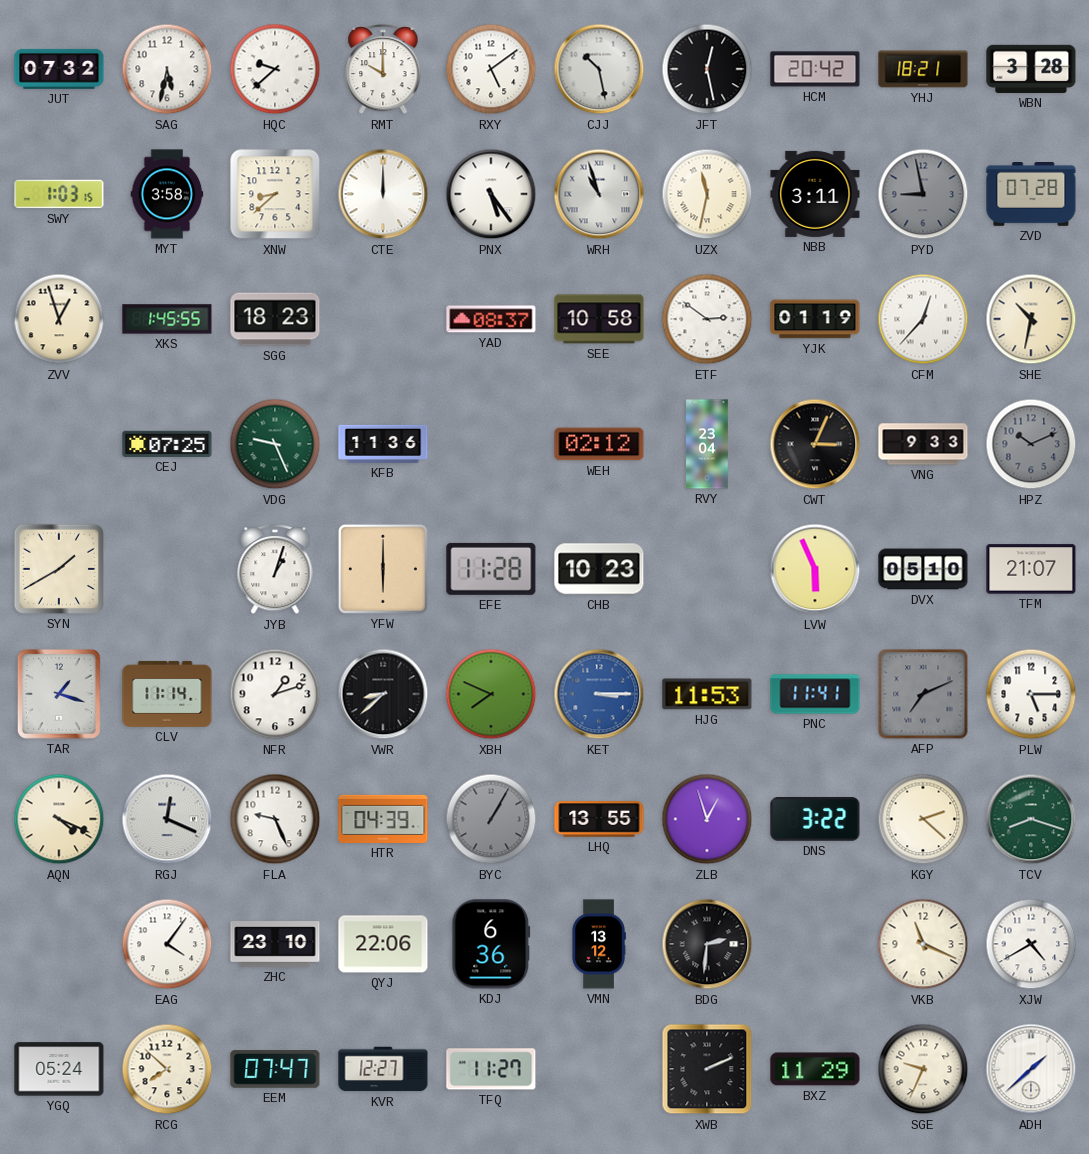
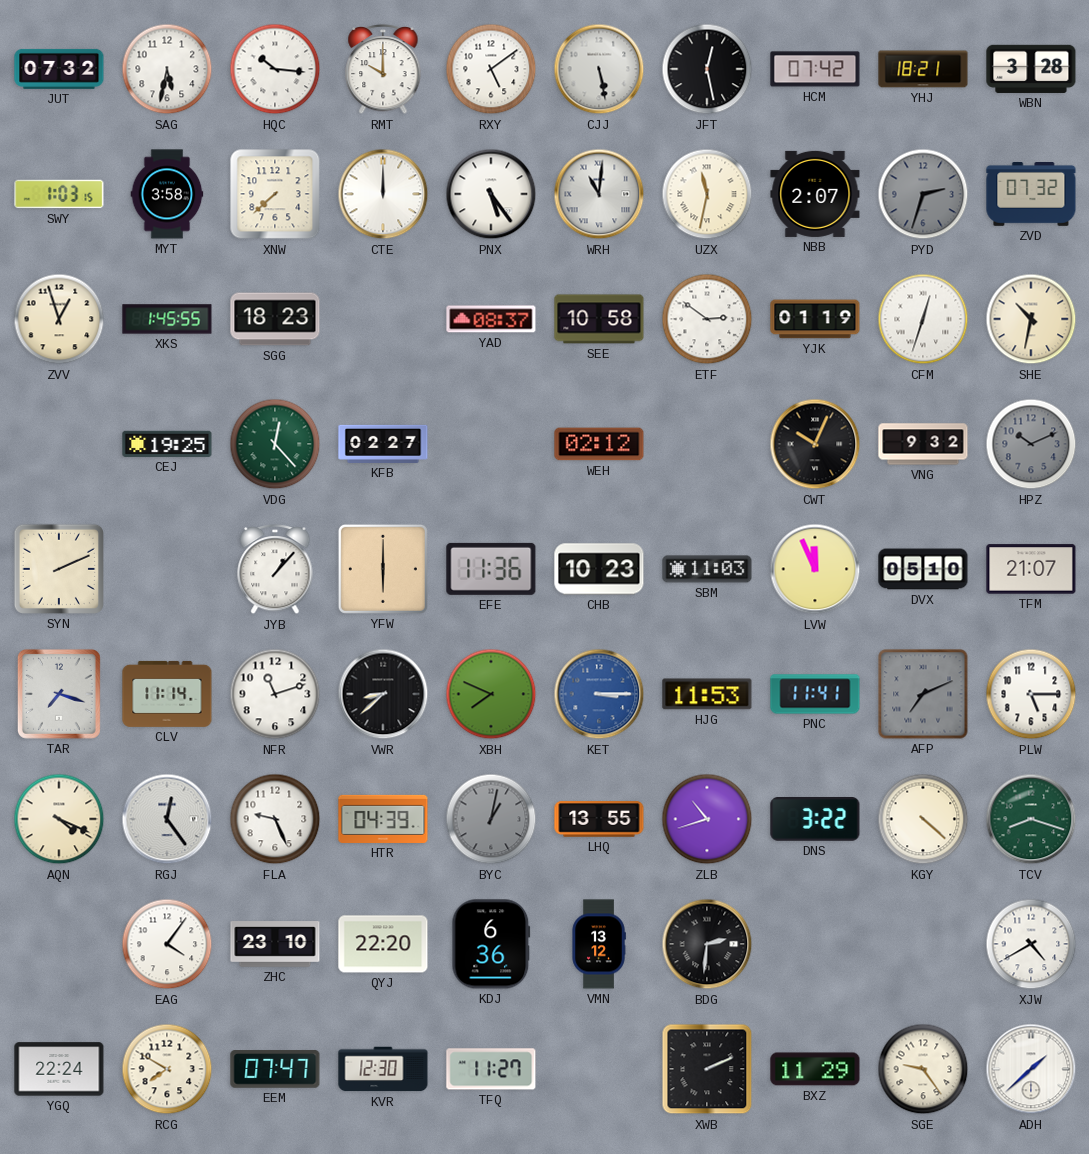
HQC: 9:38 -> 10:16
CJJ: 10:28 -> 5:28
HCM: 20:42 -> 07:42
XNW: 8:38 -> 7:38
WRH: 10:57 -> 11:01
NBB: 3:11 -> 2:07
PYD: 8:58 -> 2:33
ZVD: 07:28 -> 07:32
CFM: 12:37 -> 12:33
CEJ: 07:25 -> 19:25
VDG: 9:26 -> 12:23
KFB: 11:36 -> 02:27
RVY: 23:04 -> none
CWT: 3:04 -> 10:04
VNG: 9:33 -> 9:32
SYN: 1:40 -> 2:11
JYB: 1:03 -> 1:07
EFE: 11:28 -> 11:36
SBM: none -> 11:03
LVW: 5:56 -> 11:56
TAR: 1:18 -> 7:18
NFR: 1:12 -> 11:12
RGJ: 12:19 -> 12:24
BYC: 1:05 -> 1:02
ZLB: 12:57 -> 10:42
KGY: 2:22 -> 4:22
QYJ: 22:06 -> 22:20
VKB: 11:19 -> none
YGQ: 05:24 -> 22:24
RCG: 7:52 -> 7:50
KVR: 12:27 -> 12:30
SGE: 9:34 -> 9:24
